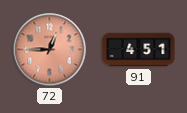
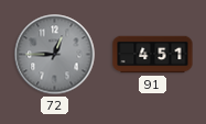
72 dial: salmon -> grey
